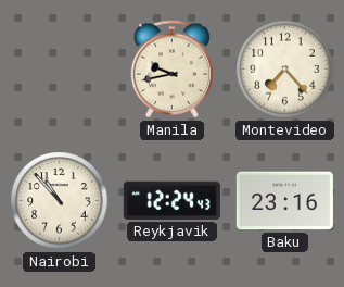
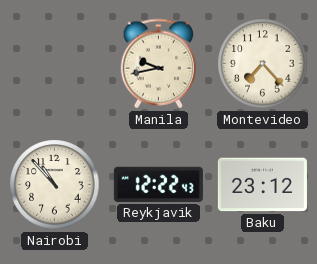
Reykjavik: 12:24 -> 12:22
Baku: 23:16 -> 23:12
